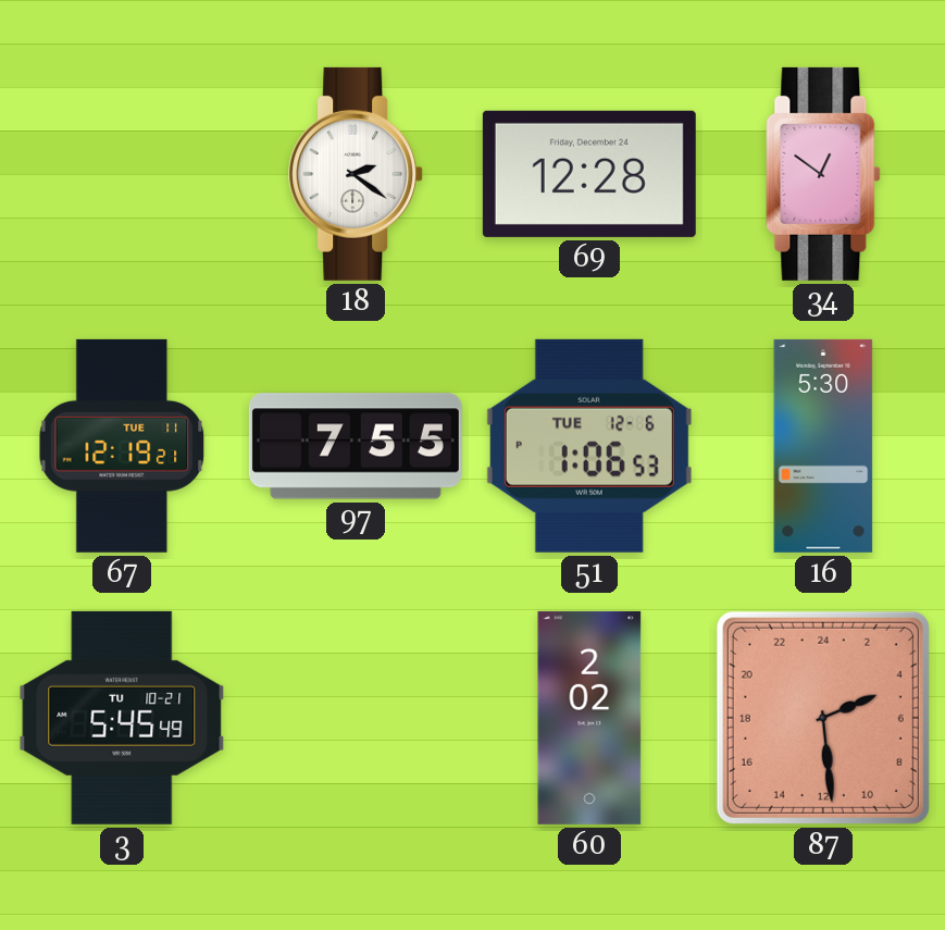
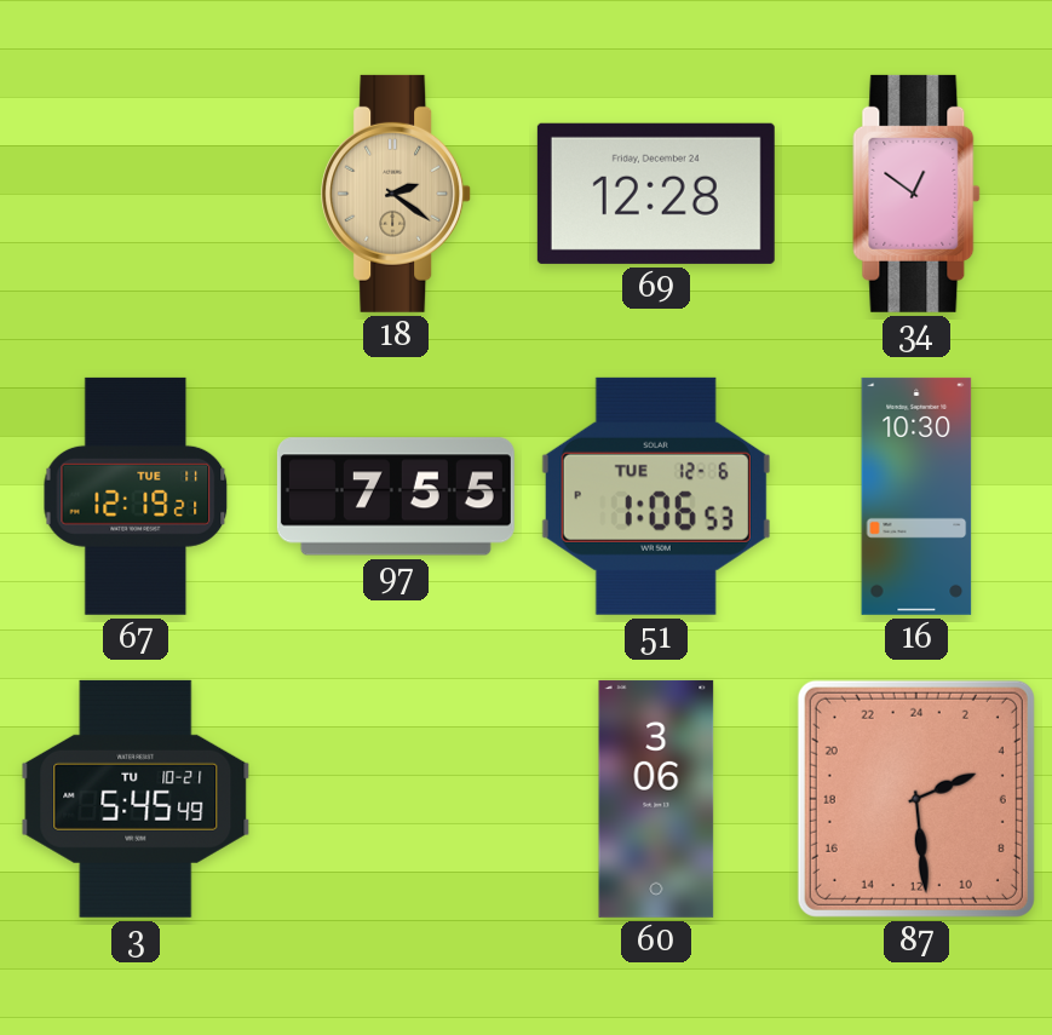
18 dial: white -> champagne
16: 5:30 -> 10:30
60: 2:02 -> 3:06
